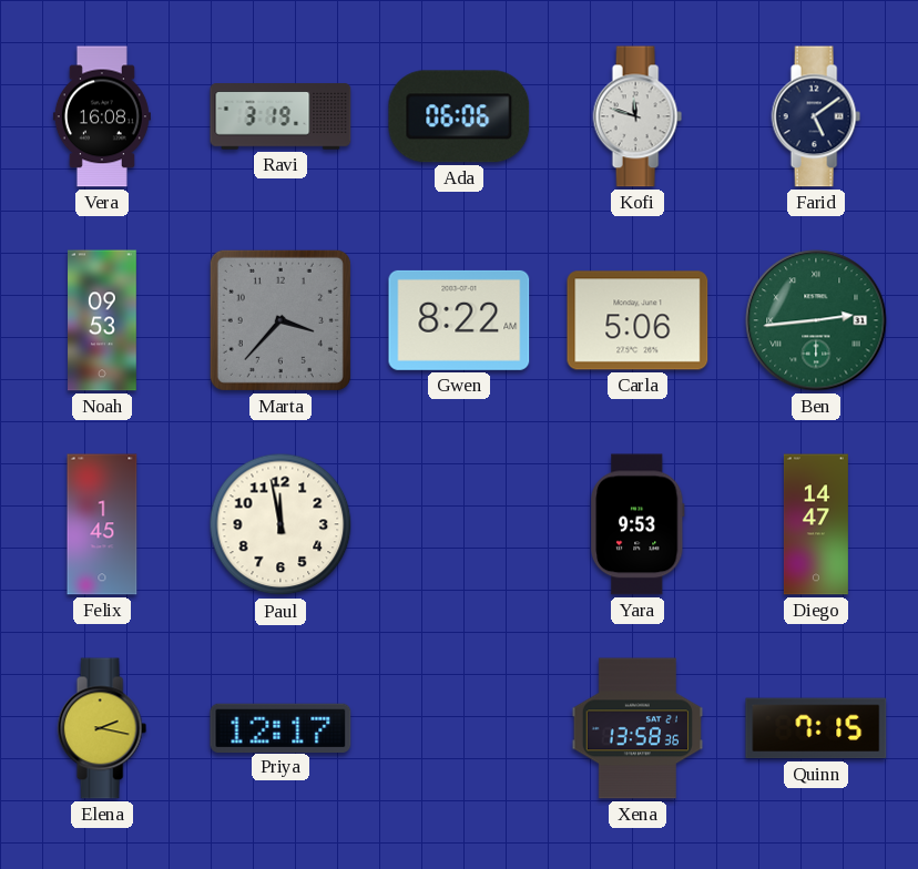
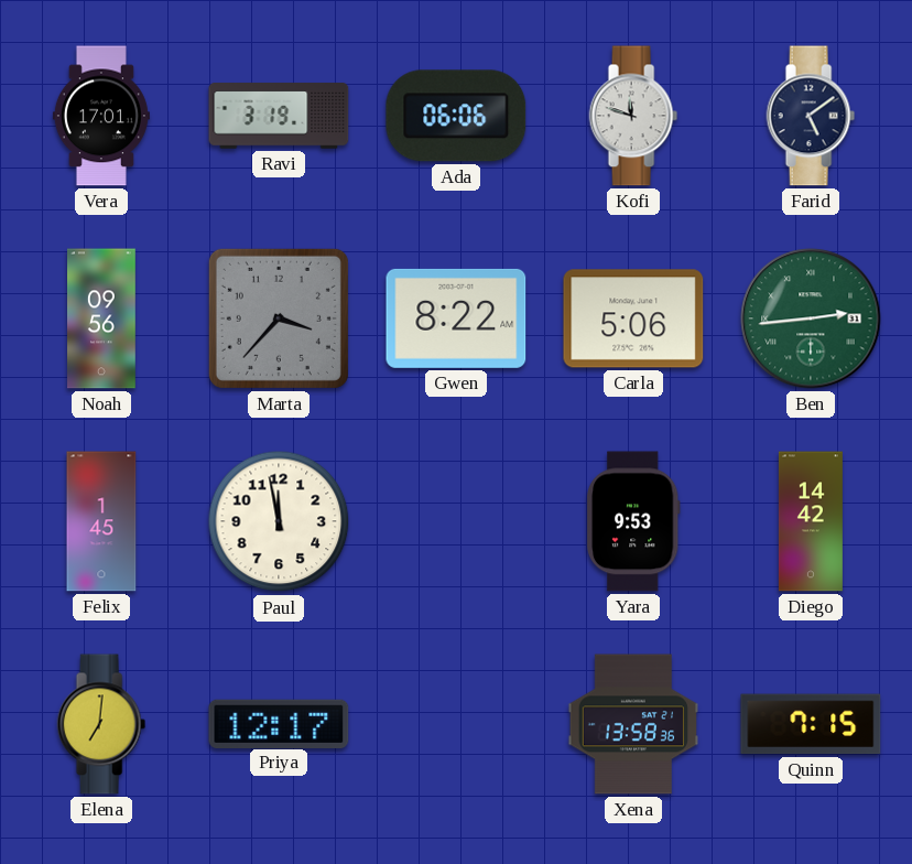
Vera: 16:08 -> 17:01
Noah: 09:53 -> 09:56
Diego: 14:47 -> 14:42
Elena: 2:17 -> 7:01
